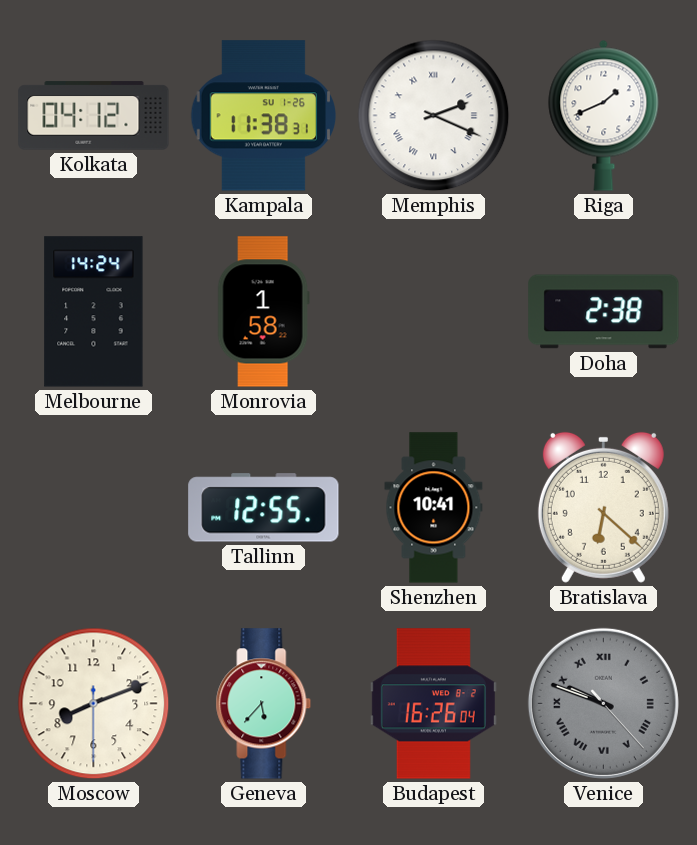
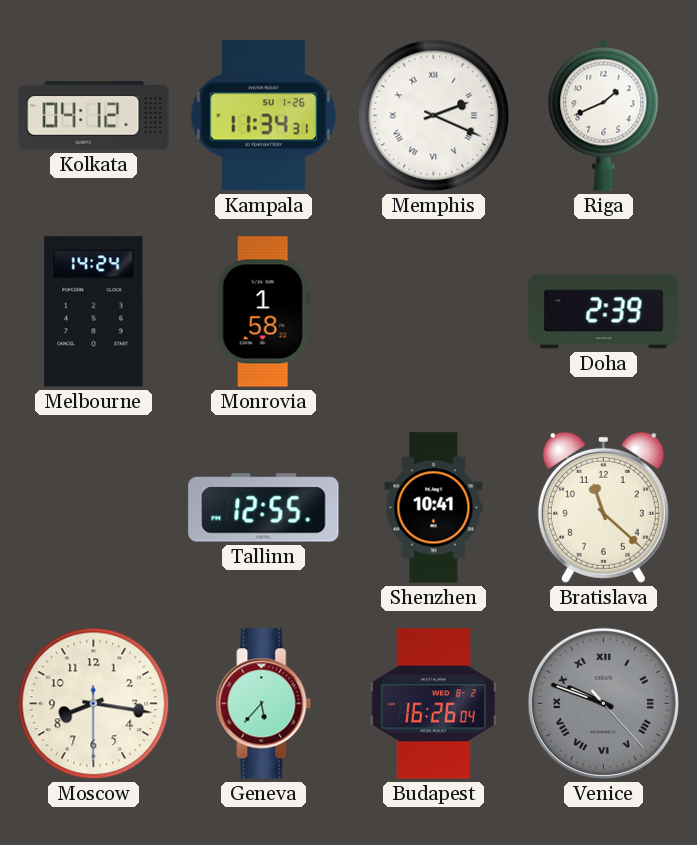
Kampala: 11:38 -> 11:34
Doha: 2:38 -> 2:39
Bratislava: 6:22 -> 11:22
Moscow: 8:11 -> 8:16
